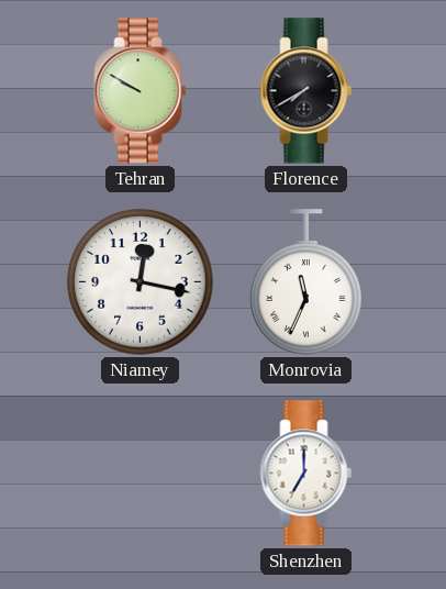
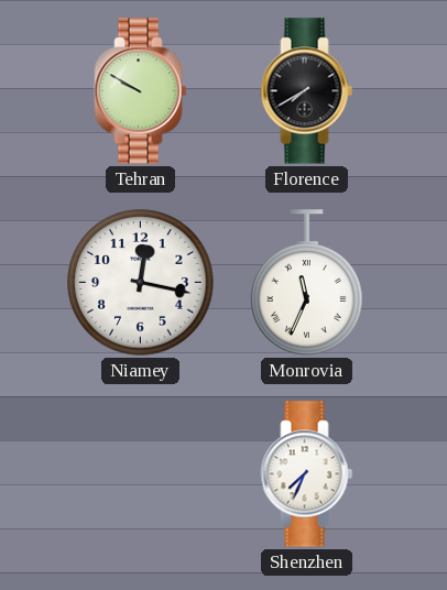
Shenzhen: 7:00 -> 7:34
